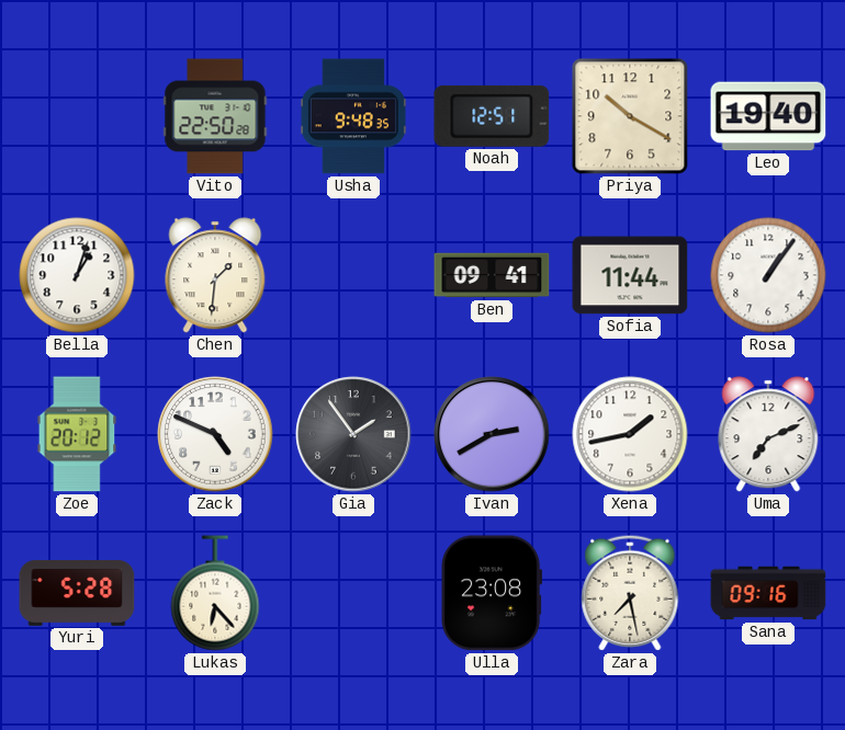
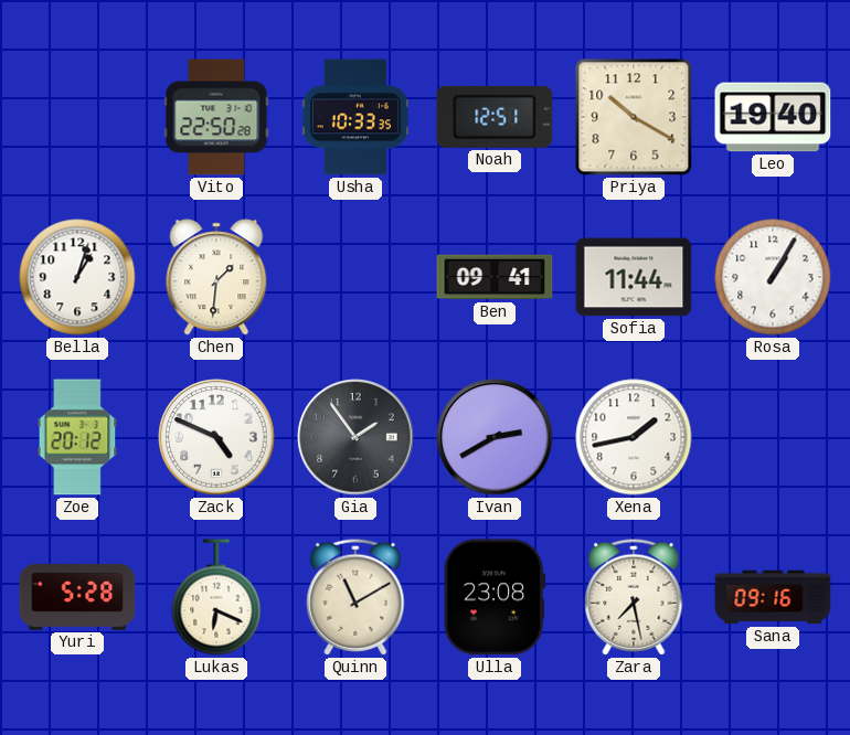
Usha: 9:48 -> 10:33
Rosa: 1:06 -> 1:05
Uma: 7:11 -> none
Lukas: 6:23 -> 6:19
Quinn: none -> 11:10
